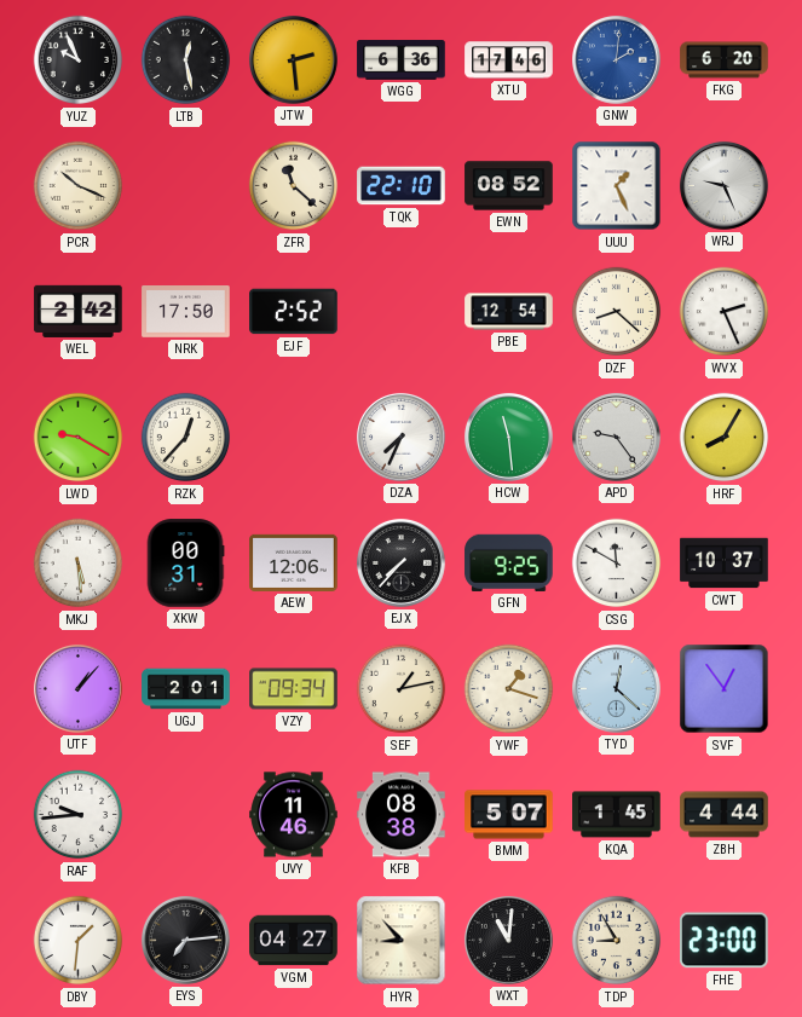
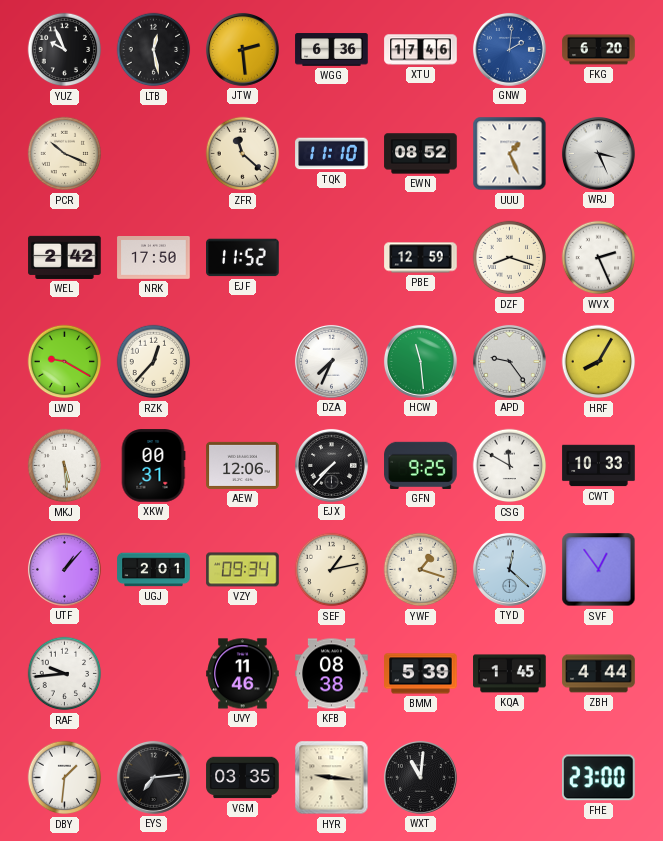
TQK: 22:10 -> 11:10
WRJ: 9:26 -> 3:26
EJF: 2:52 -> 11:52
PBE: 12:54 -> 12:59
DZF: 8:22 -> 8:18
CWT: 10:37 -> 10:33
BMM: 5:07 -> 5:39
VGM: 04:27 -> 03:35
HYR: 8:53 -> 9:16
TDP: 8:55 -> none
